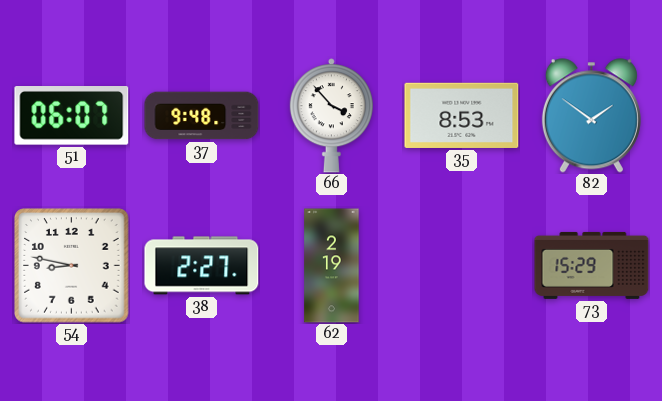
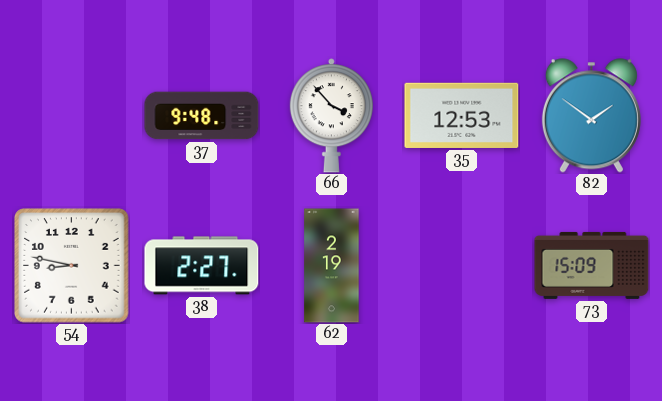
51: 06:07 -> none
35: 8:53 -> 12:53
73: 15:29 -> 15:09
